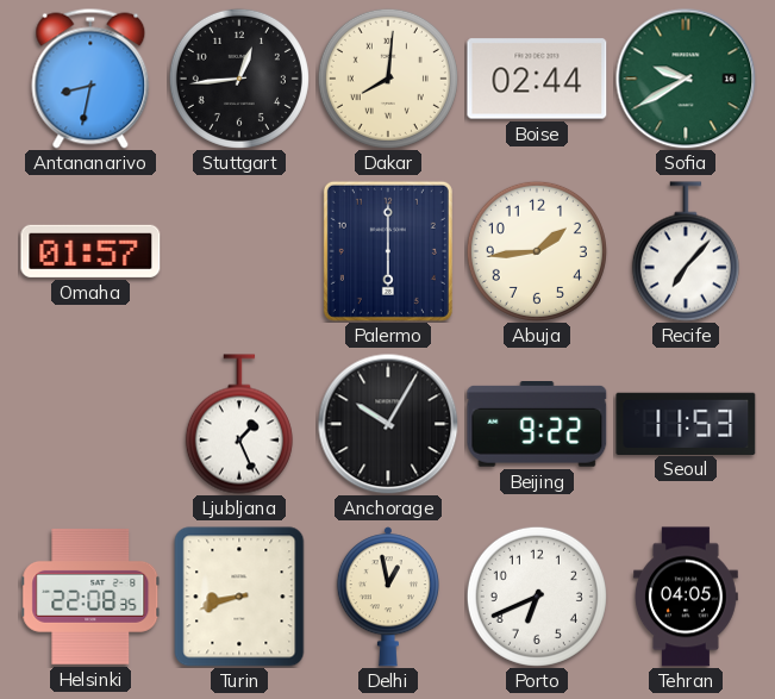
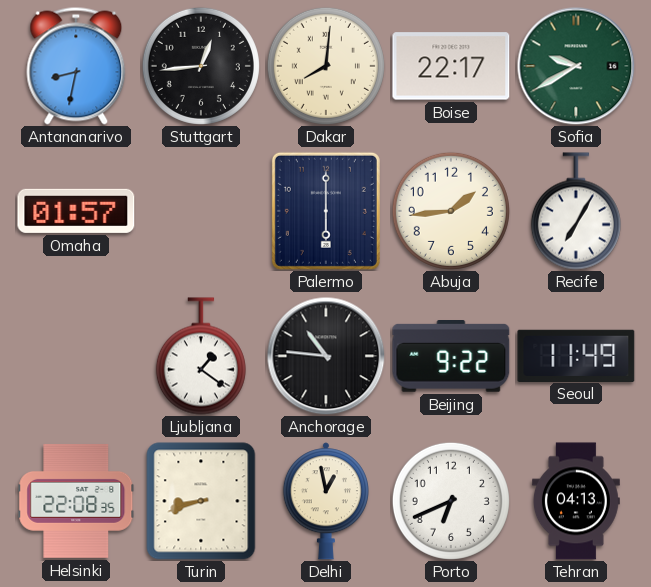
Boise: 02:44 -> 22:17
Recife: 7:07 -> 7:05
Ljubljana: 1:26 -> 1:21
Anchorage: 10:05 -> 10:46
Seoul: 11:53 -> 11:49
Tehran: 04:05 -> 04:13
